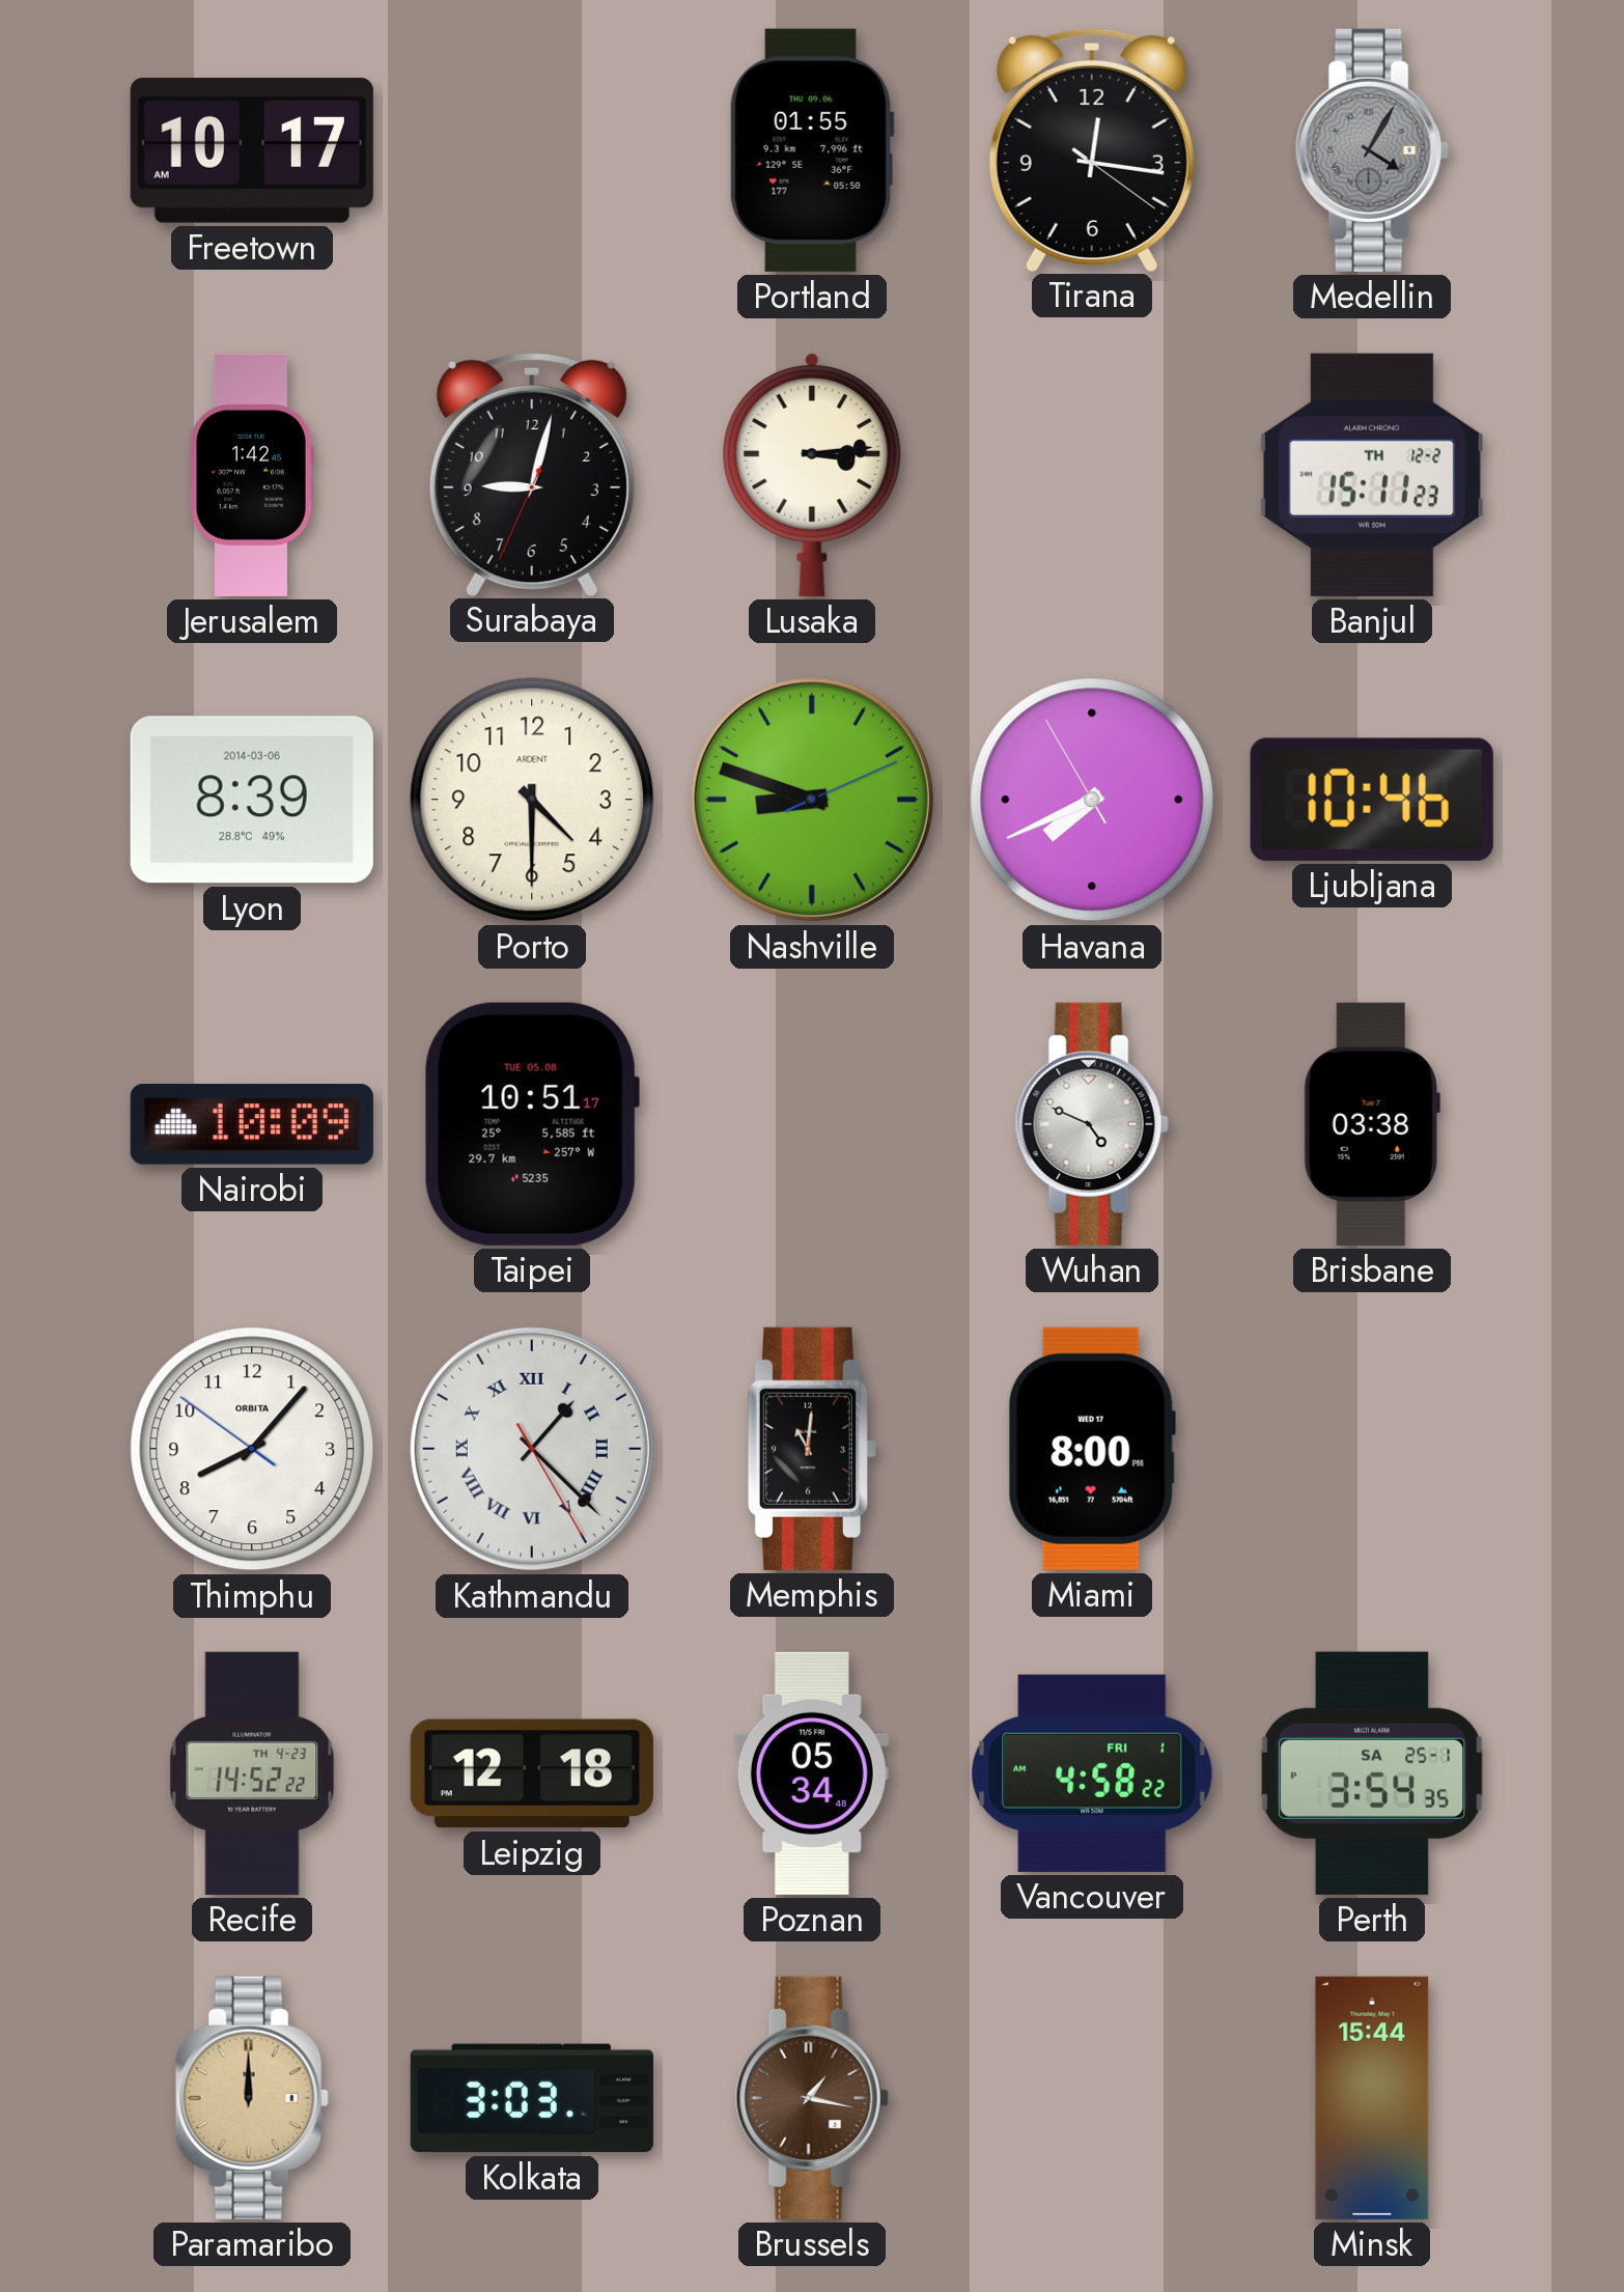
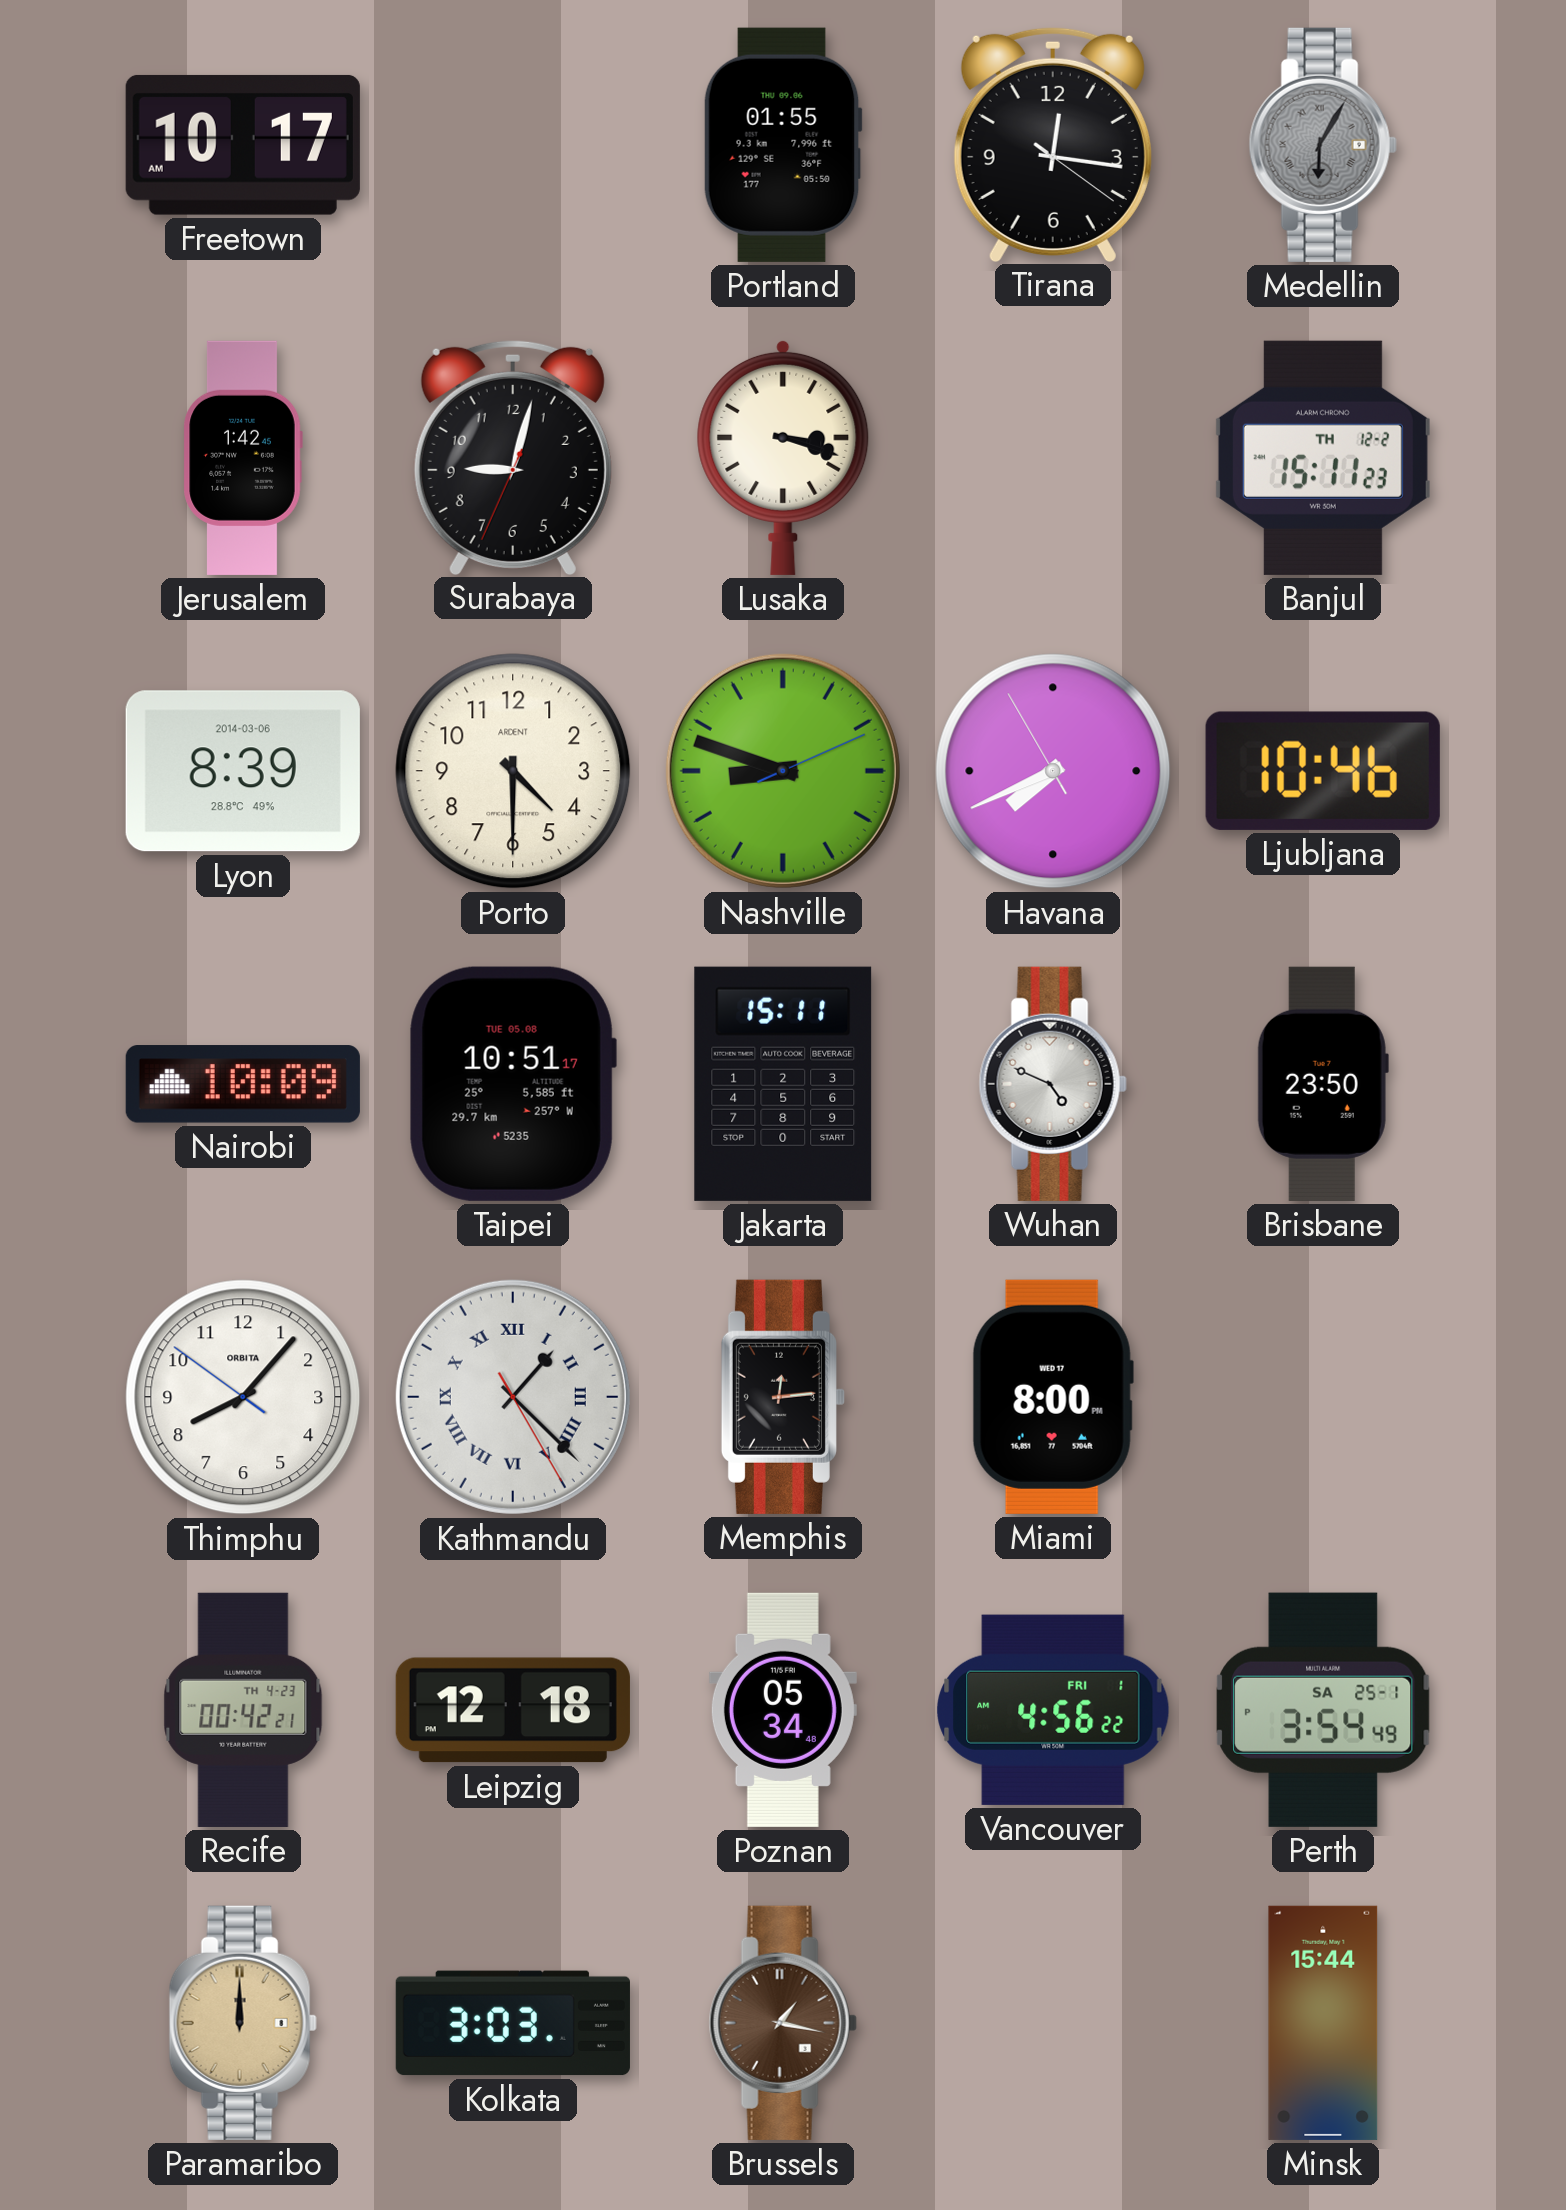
Medellin: 4:05 -> 6:05
Lusaka: 3:14 -> 3:18
Jakarta: none -> 15:11
Brisbane: 03:38 -> 23:50
Memphis: 11:01 -> 12:14
Recife: 14:52 -> 00:42
Vancouver: 4:58 -> 4:56
Perth: 3:54:35 PM -> 3:54:49 PM
